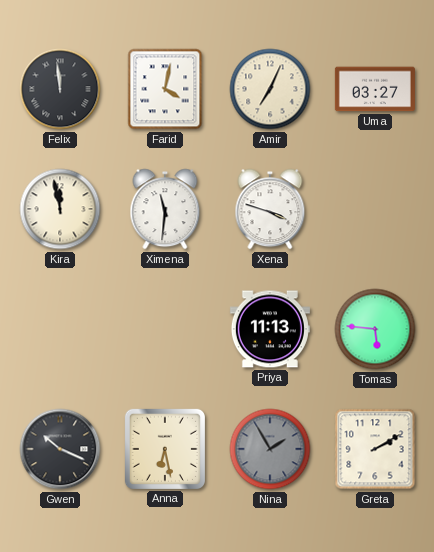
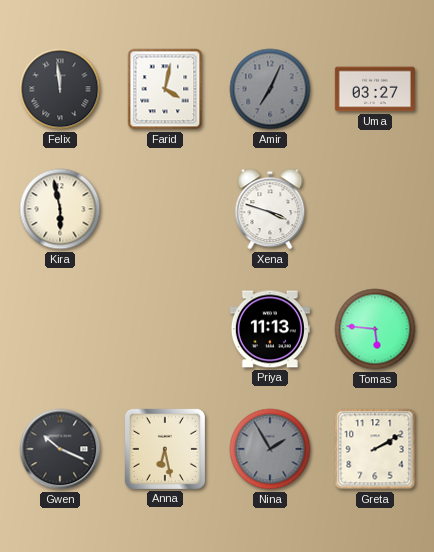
Amir dial: cream -> grey
Kira: 11:58 -> 5:58
Ximena: 11:31 -> none
